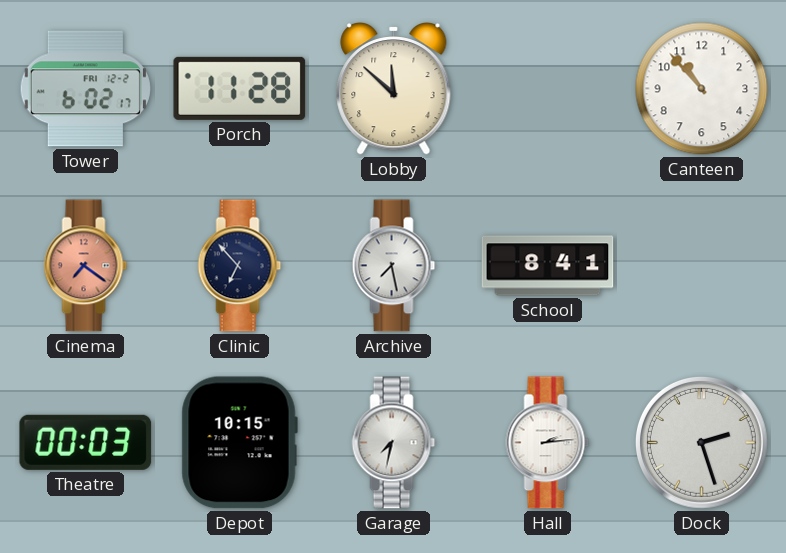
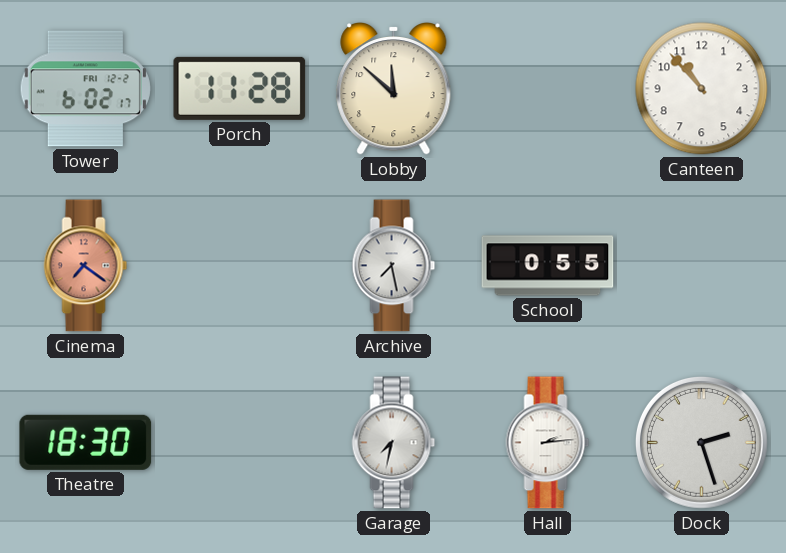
Clinic: 6:53 -> none
School: 8:41 -> 0:55
Theatre: 00:03 -> 18:30
Depot: 10:15 -> none
